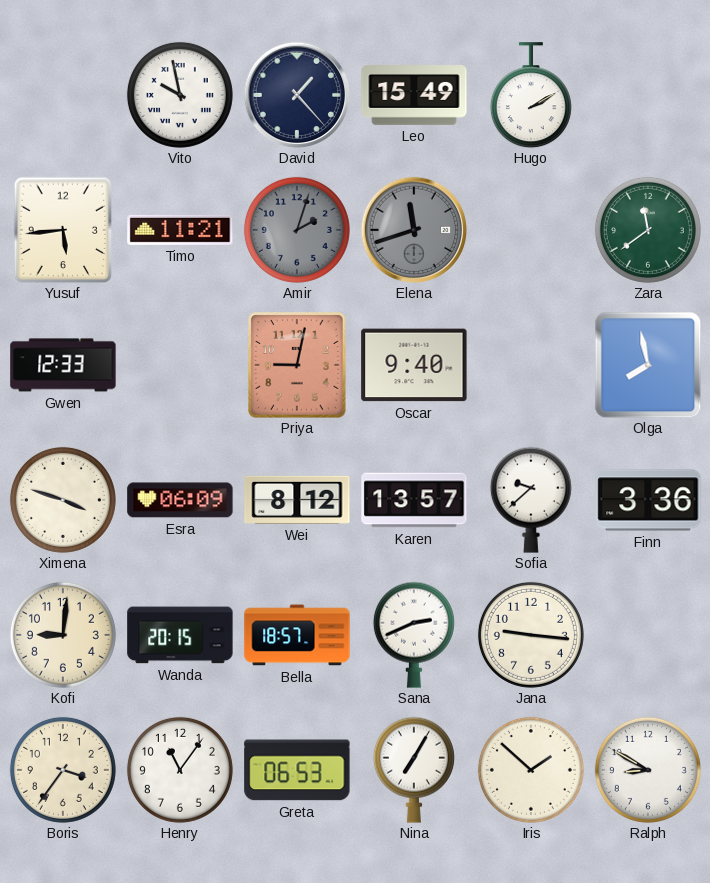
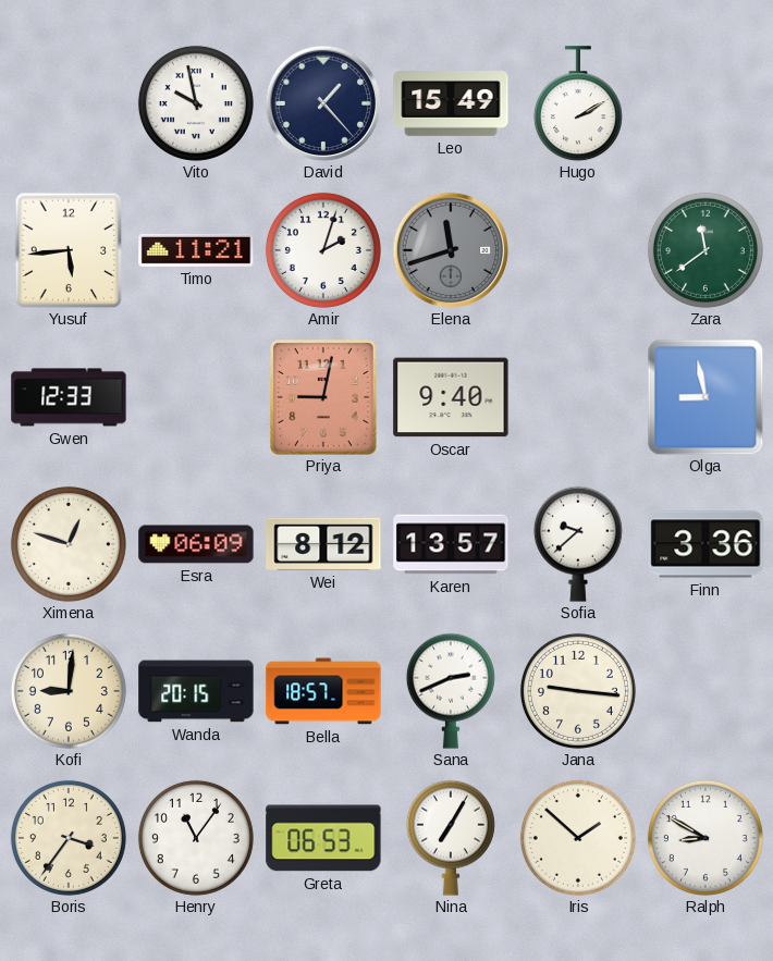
Amir dial: grey -> white
Olga: 7:58 -> 8:58
Ximena: 3:48 -> 12:48
